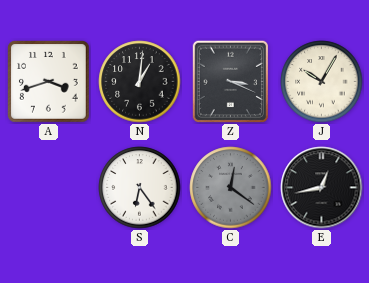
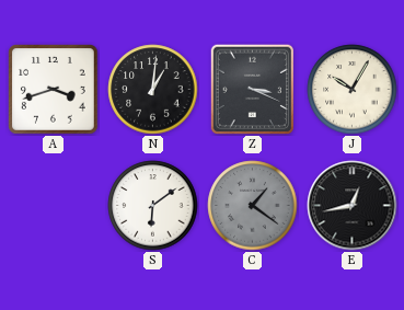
S: 6:24 -> 6:09
C: 12:21 -> 1:21
